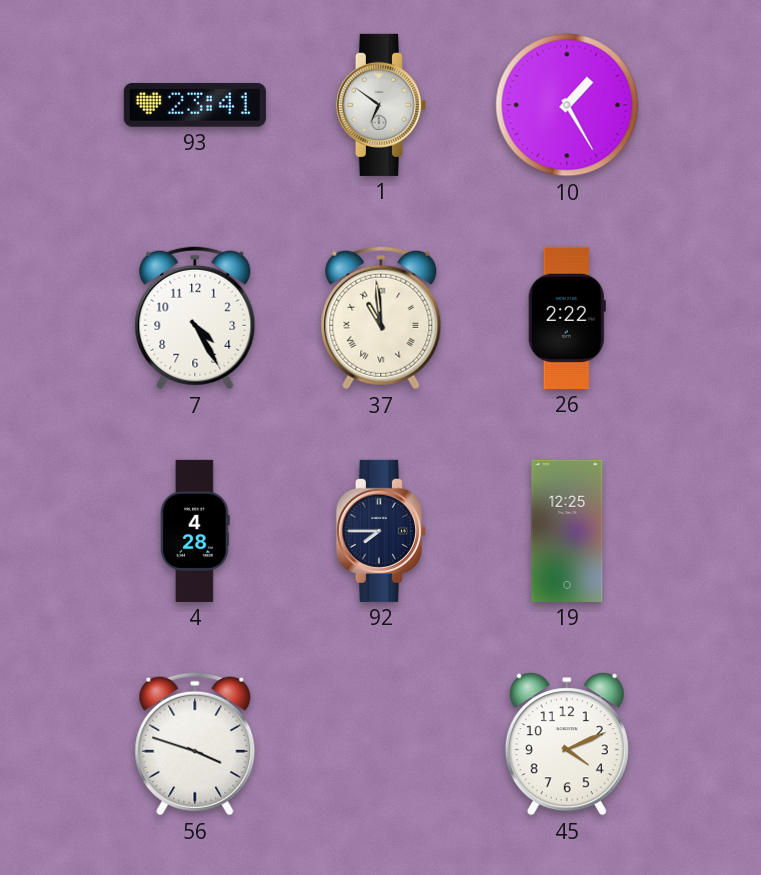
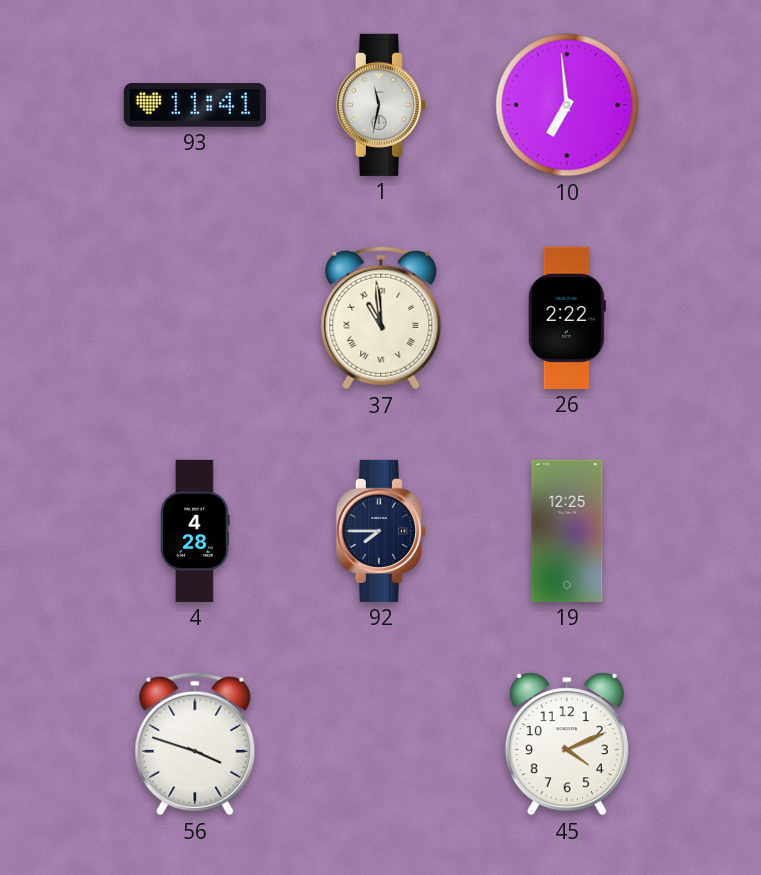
93: 23:41 -> 11:41
1: 6:51 -> 11:32
10: 1:25 -> 6:59
7: 4:25 -> none
